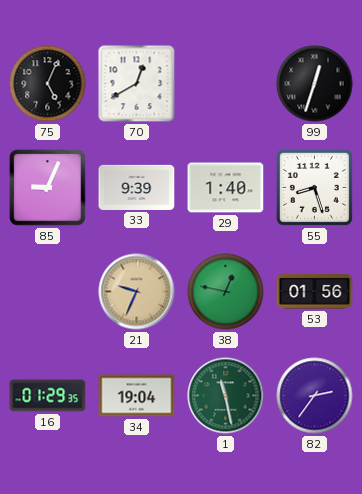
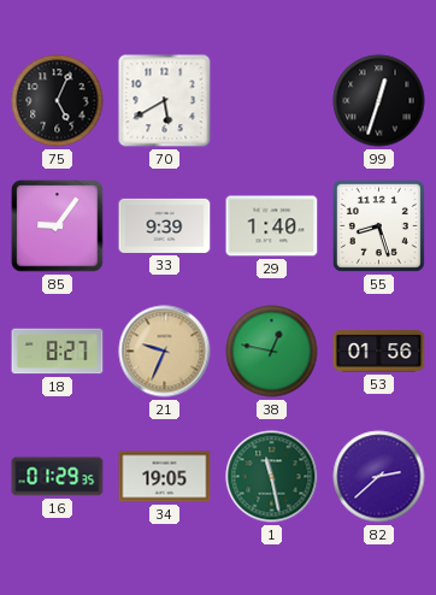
70: 12:40 -> 5:40
85: 9:04 -> 9:06
18: none -> 8:27
34: 19:04 -> 19:05
82: 2:36 -> 2:38
